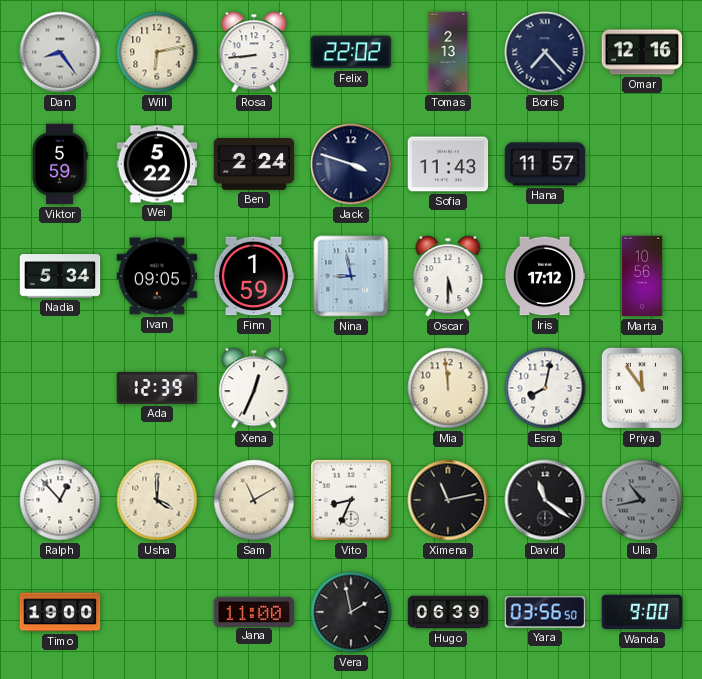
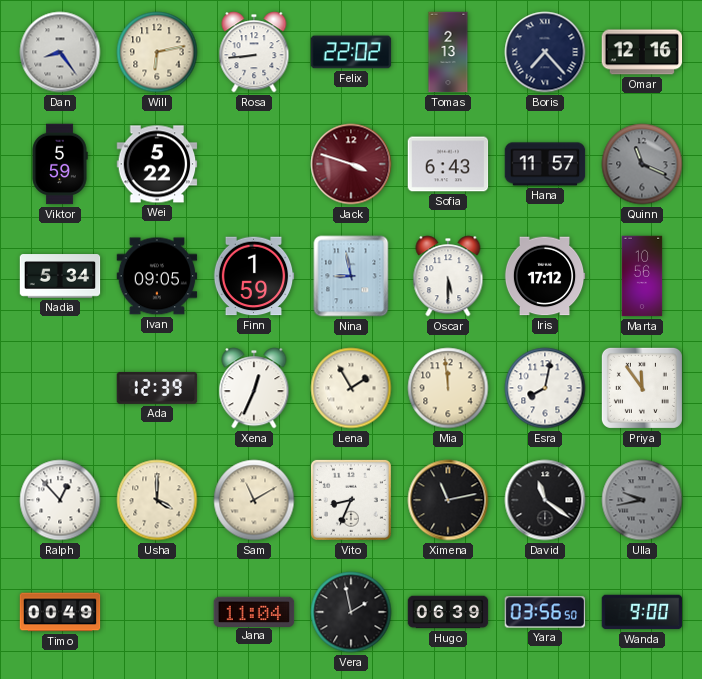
Ben: 2:24 -> none
Jack dial: navy -> burgundy
Sofia: 11:43 -> 6:43
Quinn: none -> 11:19
Lena: none -> 1:55
Ulla: 10:43 -> 9:43
Timo: 19:00 -> 00:49
Jana: 11:00 -> 11:04
